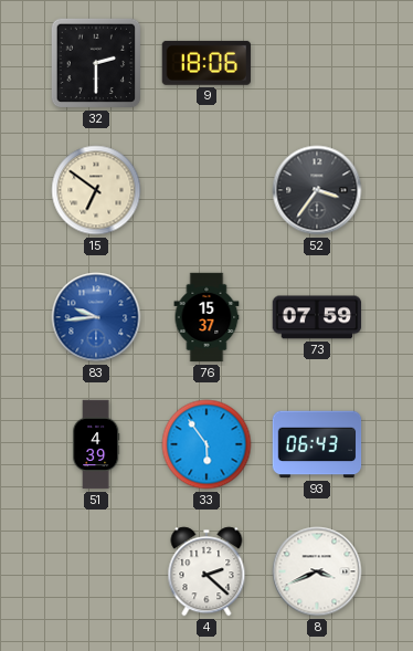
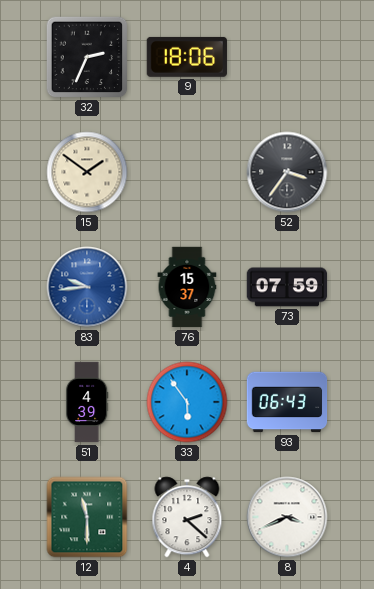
32: 2:30 -> 2:34
15: 6:51 -> 1:51
12: none -> 11:30
